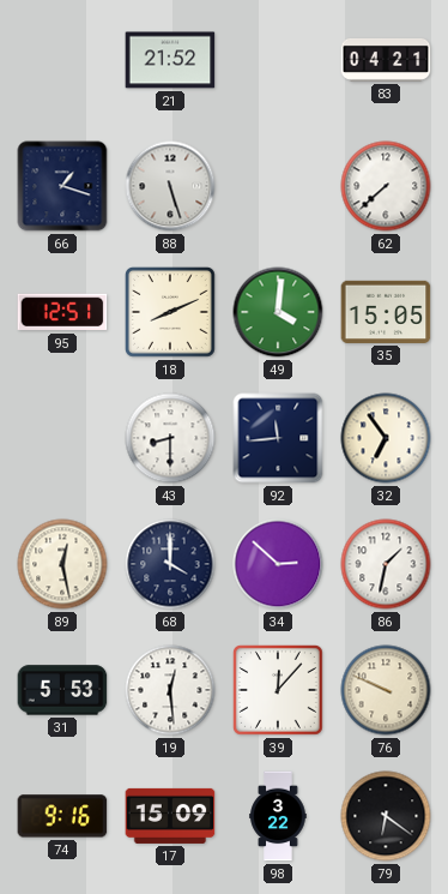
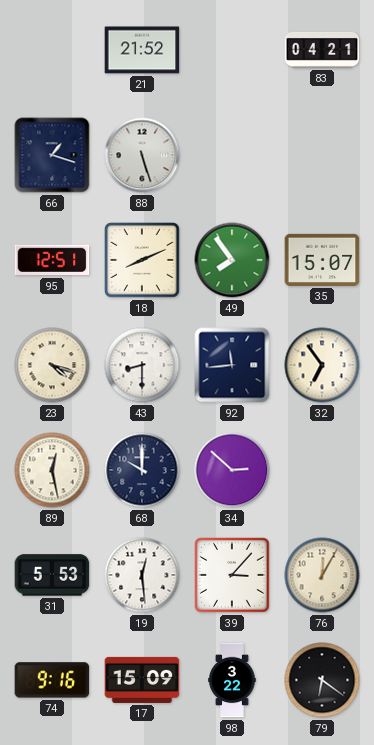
62: 7:38 -> none
49: 4:01 -> 7:54
35: 15:05 -> 15:07
23: none -> 4:18
68: 4:00 -> 10:00
86: 1:32 -> none
39: 12:07 -> 3:07
76: 9:49 -> 12:05
